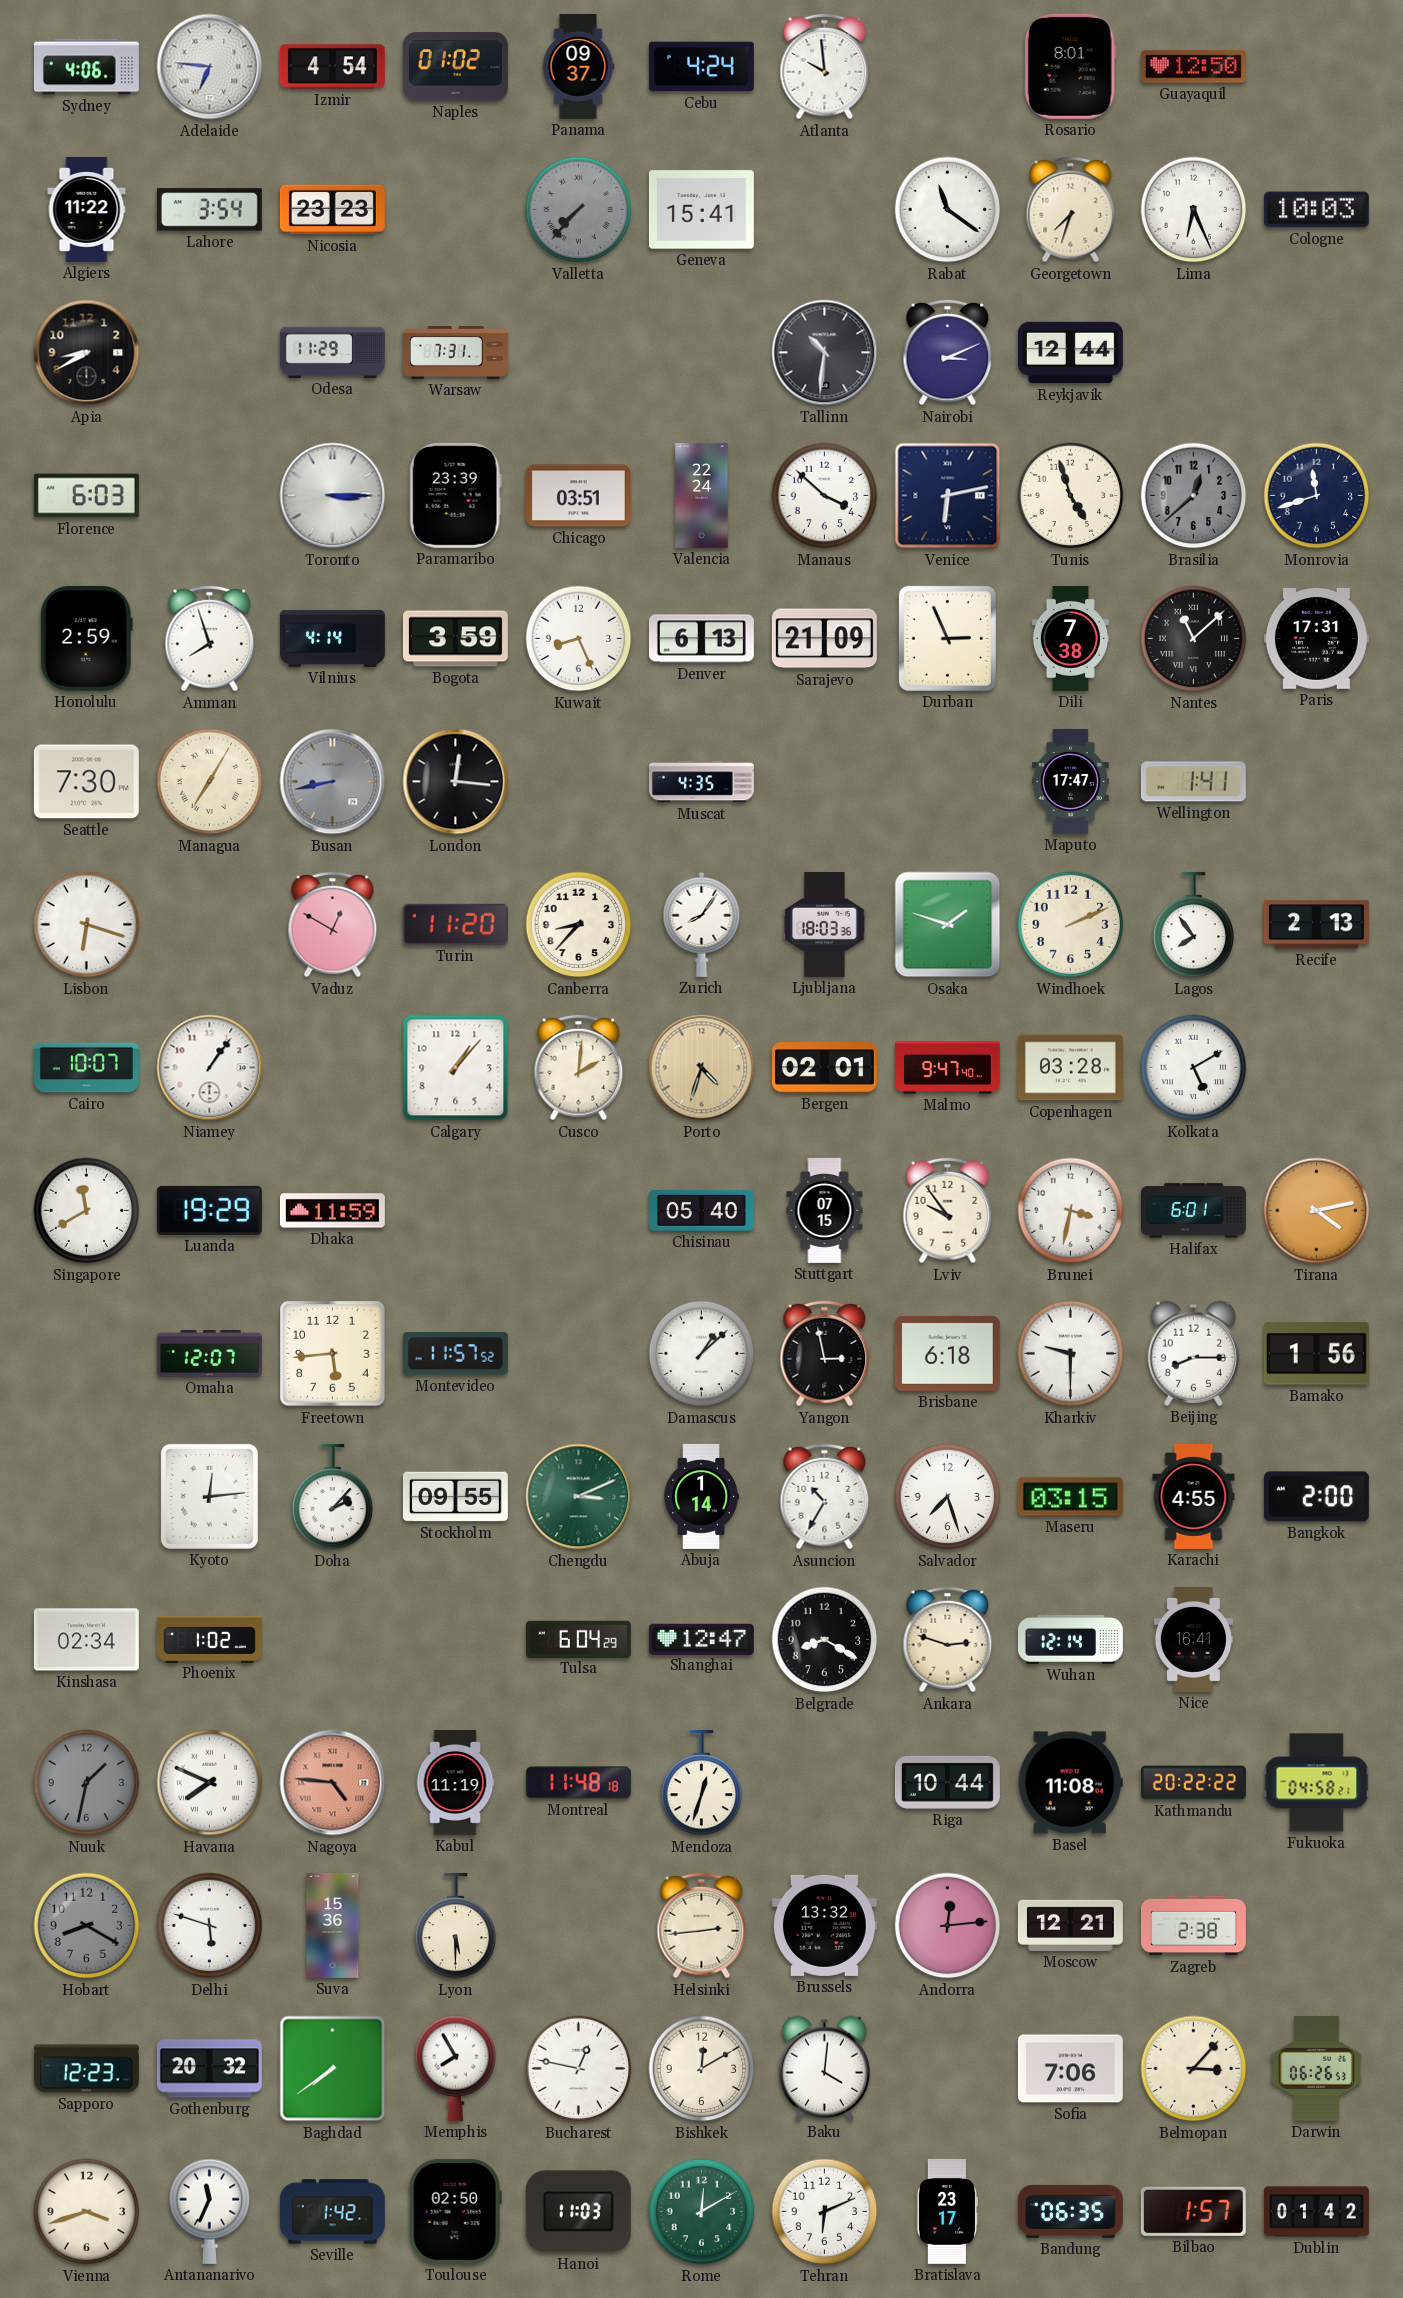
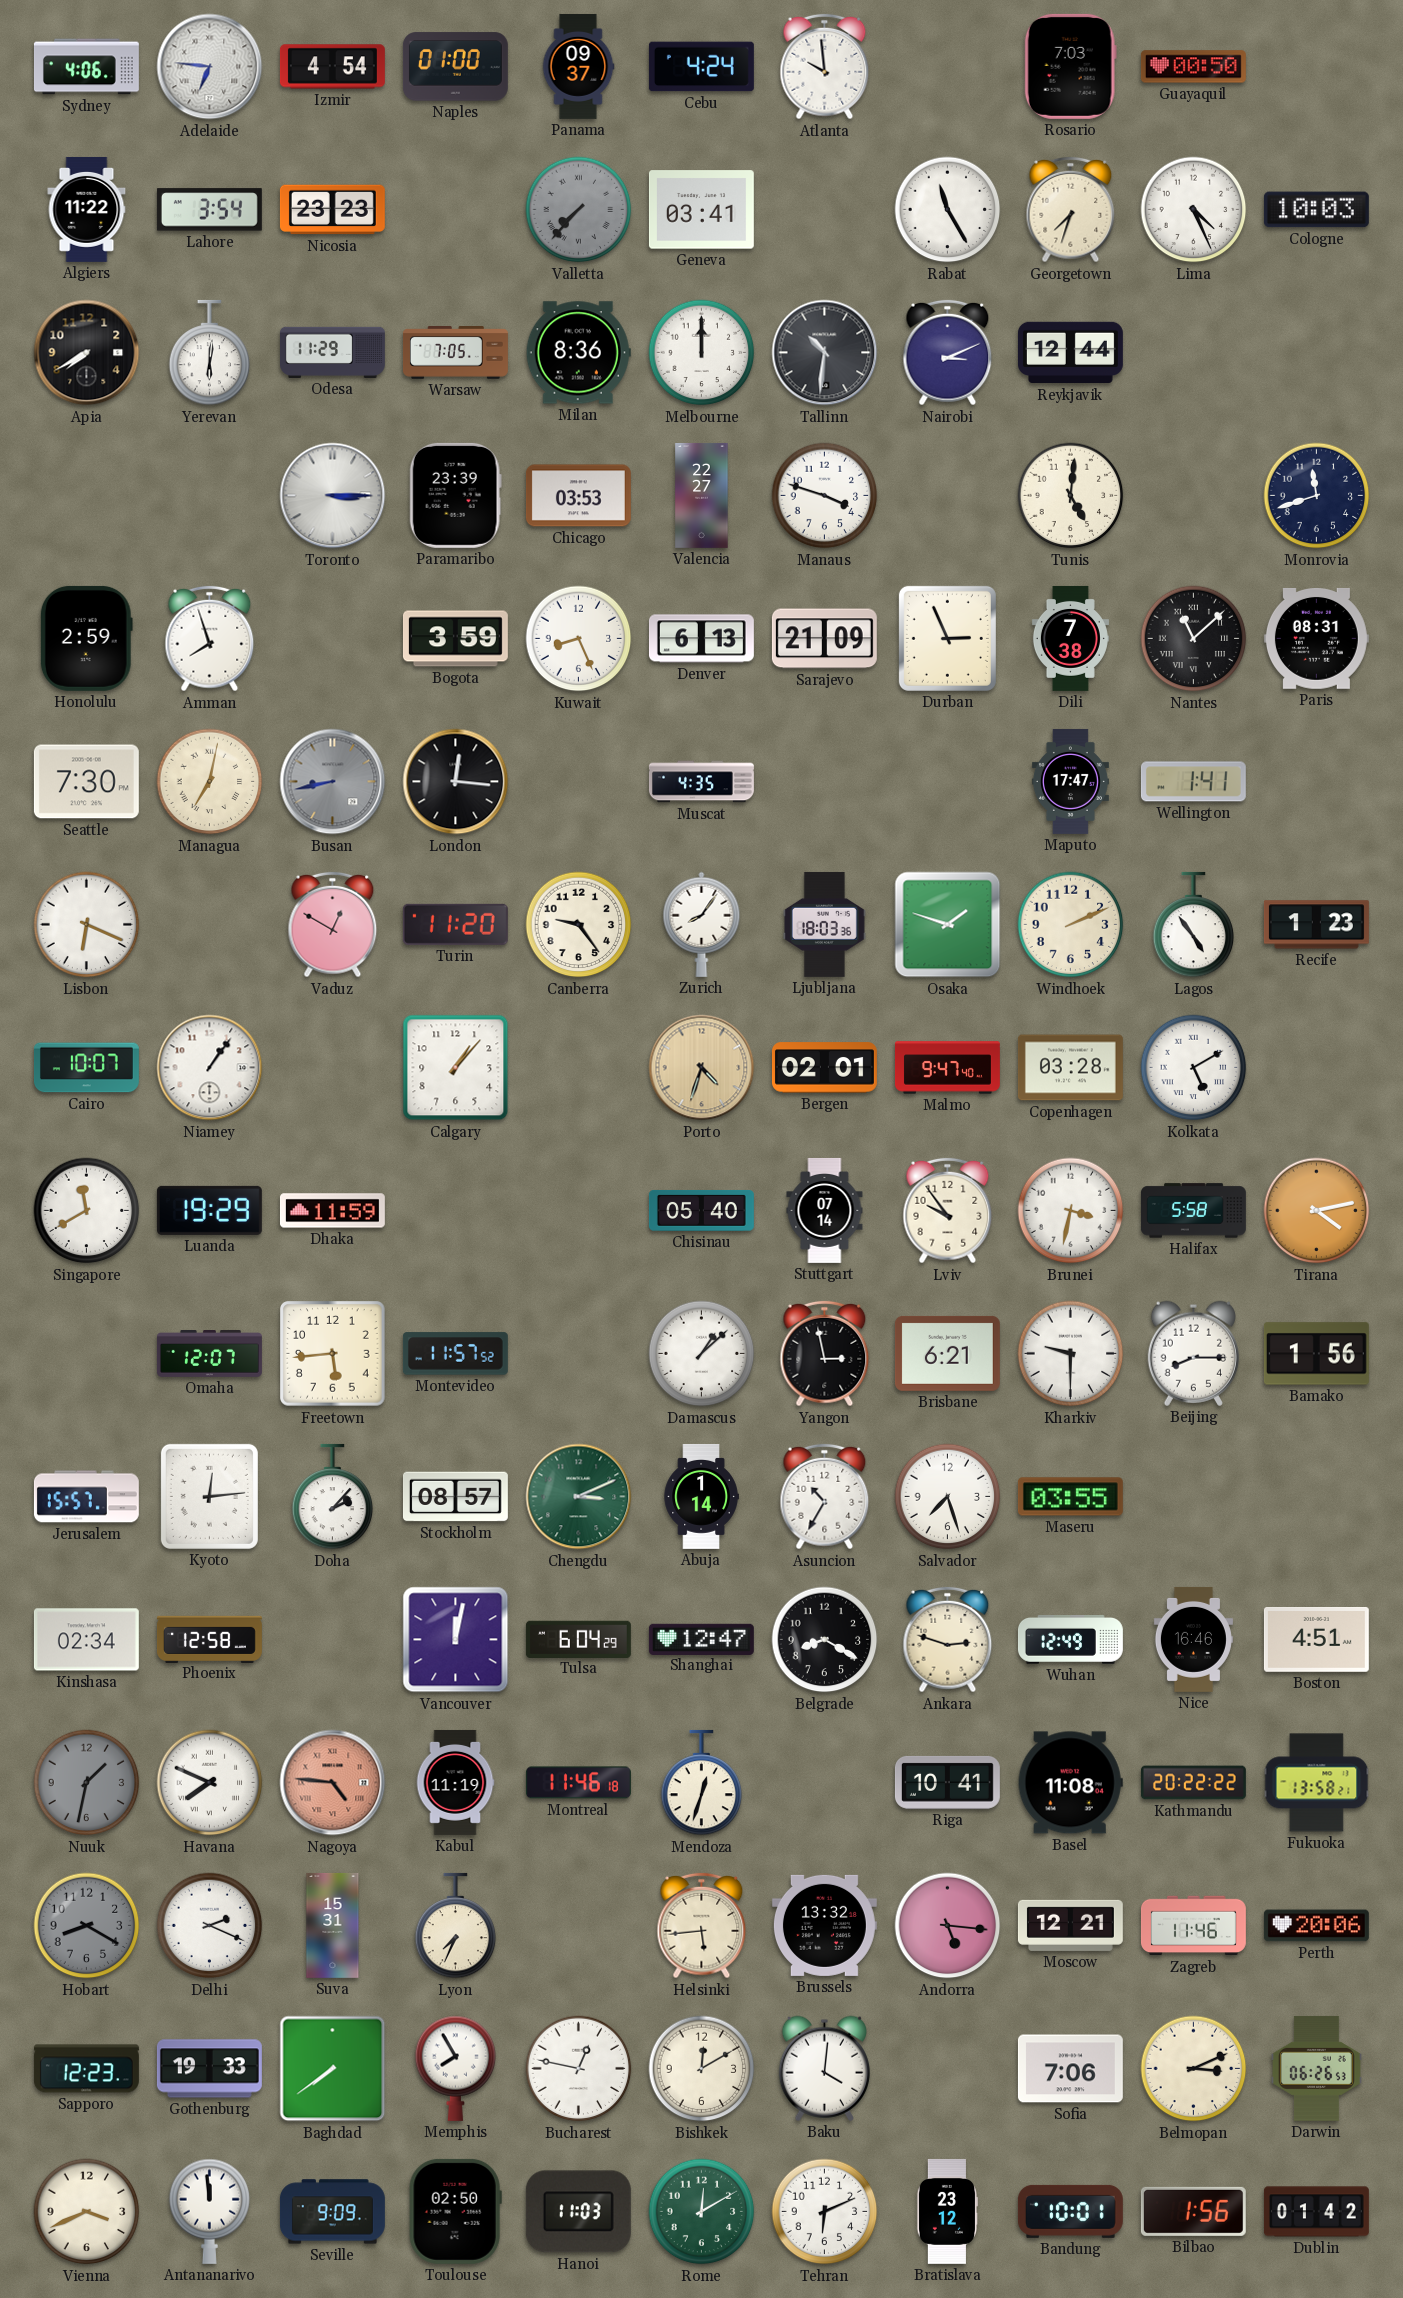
Naples: 01:02 -> 01:00
Rosario: 8:01 -> 7:03
Guayaquil: 12:50 -> 00:50
Geneva: 15:41 -> 03:41
Rabat: 11:21 -> 11:25
Lima: 6:26 -> 4:26
Apia: 8:40 -> 7:40
Yerevan: none -> 6:01
Warsaw: 7:31 -> 7:05
Milan: none -> 8:36
Melbourne: none -> 12:00
Florence: 6:03 -> none
Chicago: 03:51 -> 03:53
Valencia: 22:24 -> 22:27
Manaus: 3:52 -> 3:48
Venice: 6:13 -> none
Tunis: 4:57 -> 5:01
Brasilia: 12:38 -> none
Vilnius: 4:14 -> none
Paris: 17:31 -> 08:31
Managua: 7:05 -> 7:02
Lisbon: 6:18 -> 6:19
Canberra: 8:37 -> 9:24
Lagos: 7:54 -> 4:54
Recife: 2:13 -> 1:23
Cusco: 2:01 -> none
Stuttgart: 07:15 -> 07:14
Halifax: 6:01 -> 5:58
Brisbane: 6:18 -> 6:21
Jerusalem: none -> 15:57
Stockholm: 09:55 -> 08:57
Maseru: 03:15 -> 03:55
Karachi: 4:55 -> none
Bangkok: 2:00 -> none
Phoenix: 1:02 -> 12:58
Vancouver: none -> 12:02
Wuhan: 12:14 -> 12:49
Nice: 16:41 -> 16:46
Boston: none -> 4:51
Montreal: 11:48 -> 11:46
Riga: 10:44 -> 10:41
Fukuoka: 04:58 -> 13:58
Delhi: 5:48 -> 2:19
Suva: 15:36 -> 15:31
Lyon: 5:30 -> 7:34
Helsinki: 2:44 -> 5:44
Andorra: 12:14 -> 5:16
Zagreb: 2:38 -> 11:46
Perth: none -> 20:06
Gothenburg: 20:32 -> 19:33
Belmopan: 3:07 -> 3:11
Vienna: 3:42 -> 3:41
Antananarivo: 11:34 -> 11:59
Seville: 1:42 -> 9:09
Bratislava: 23:17 -> 23:12
Bandung: 06:35 -> 10:01
Bilbao: 1:57 -> 1:56
